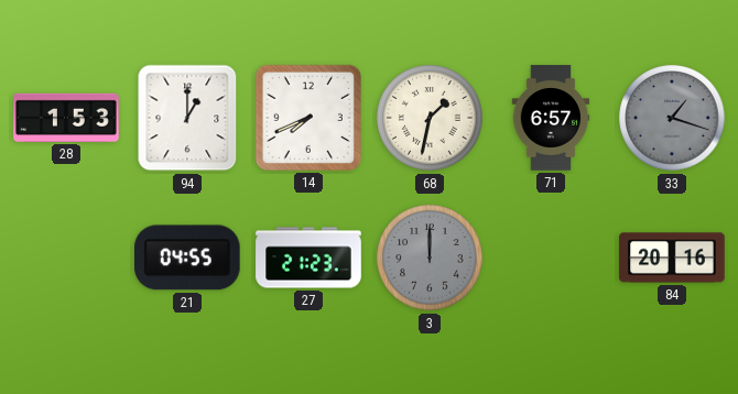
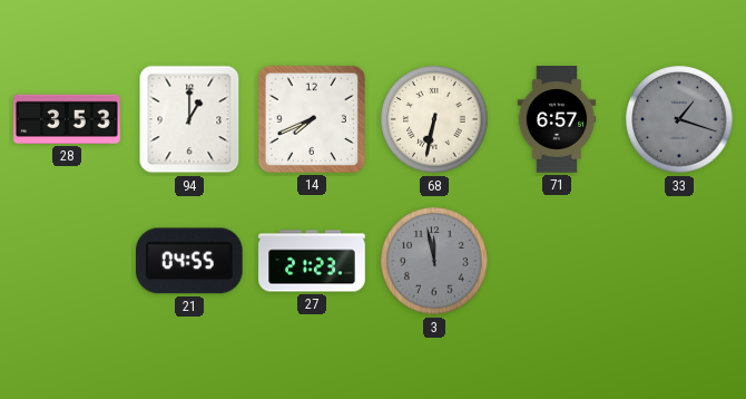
28: 1:53 -> 3:53
68: 1:32 -> 6:32
3: 12:00 -> 11:58
84: 20:16 -> none
